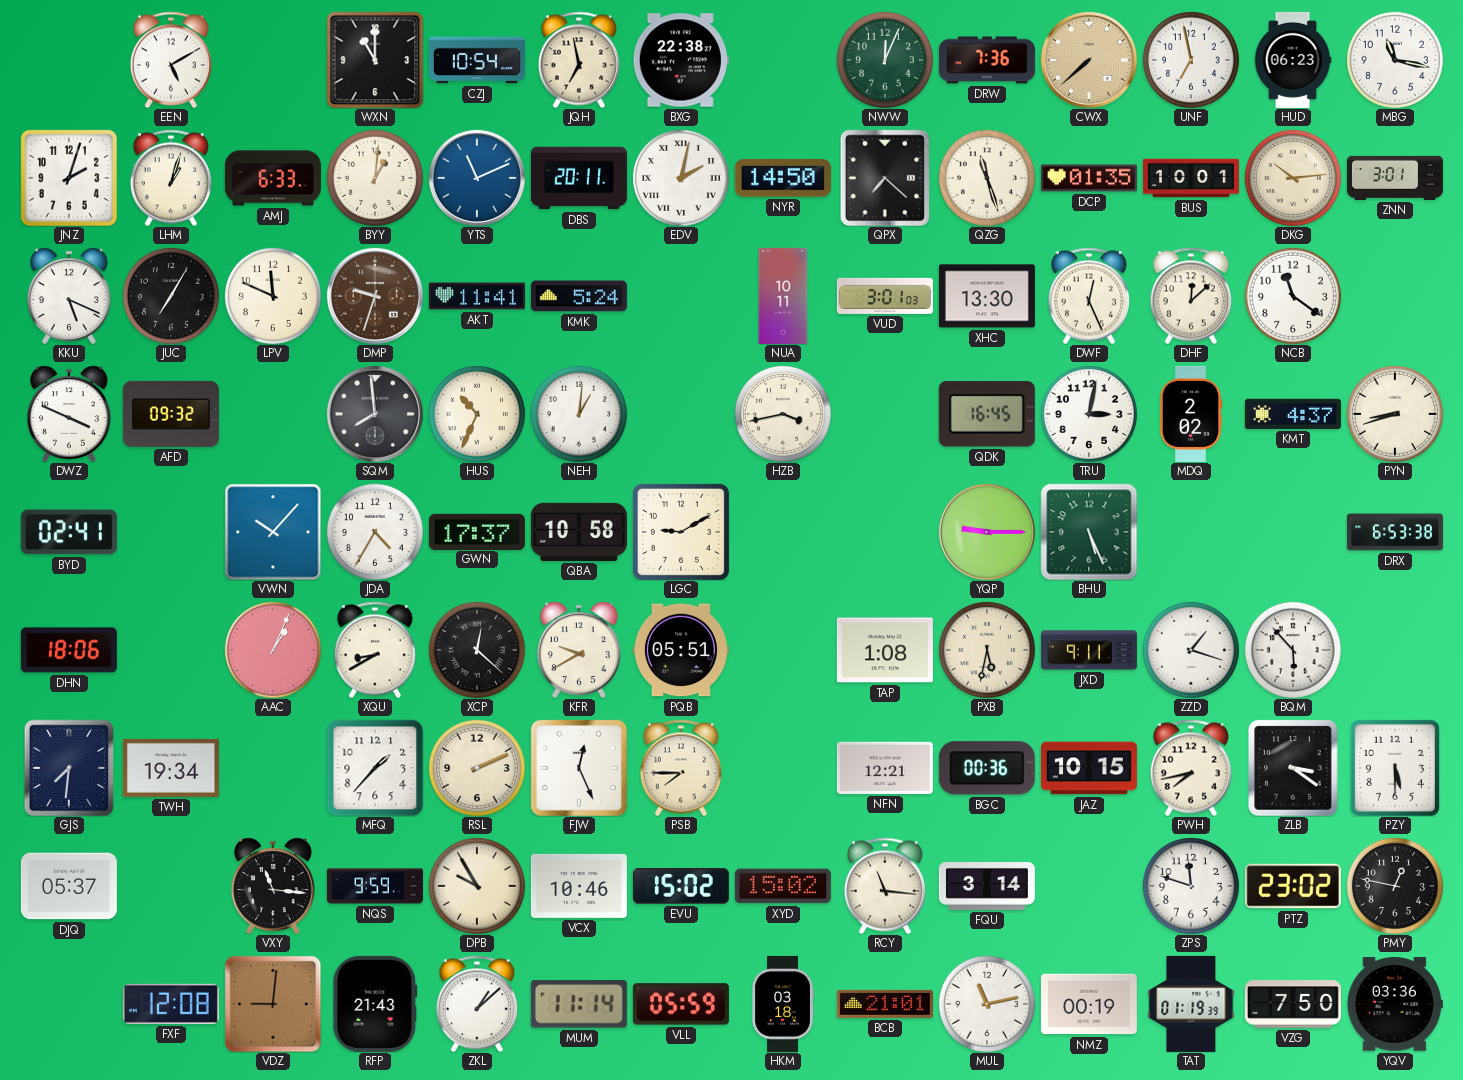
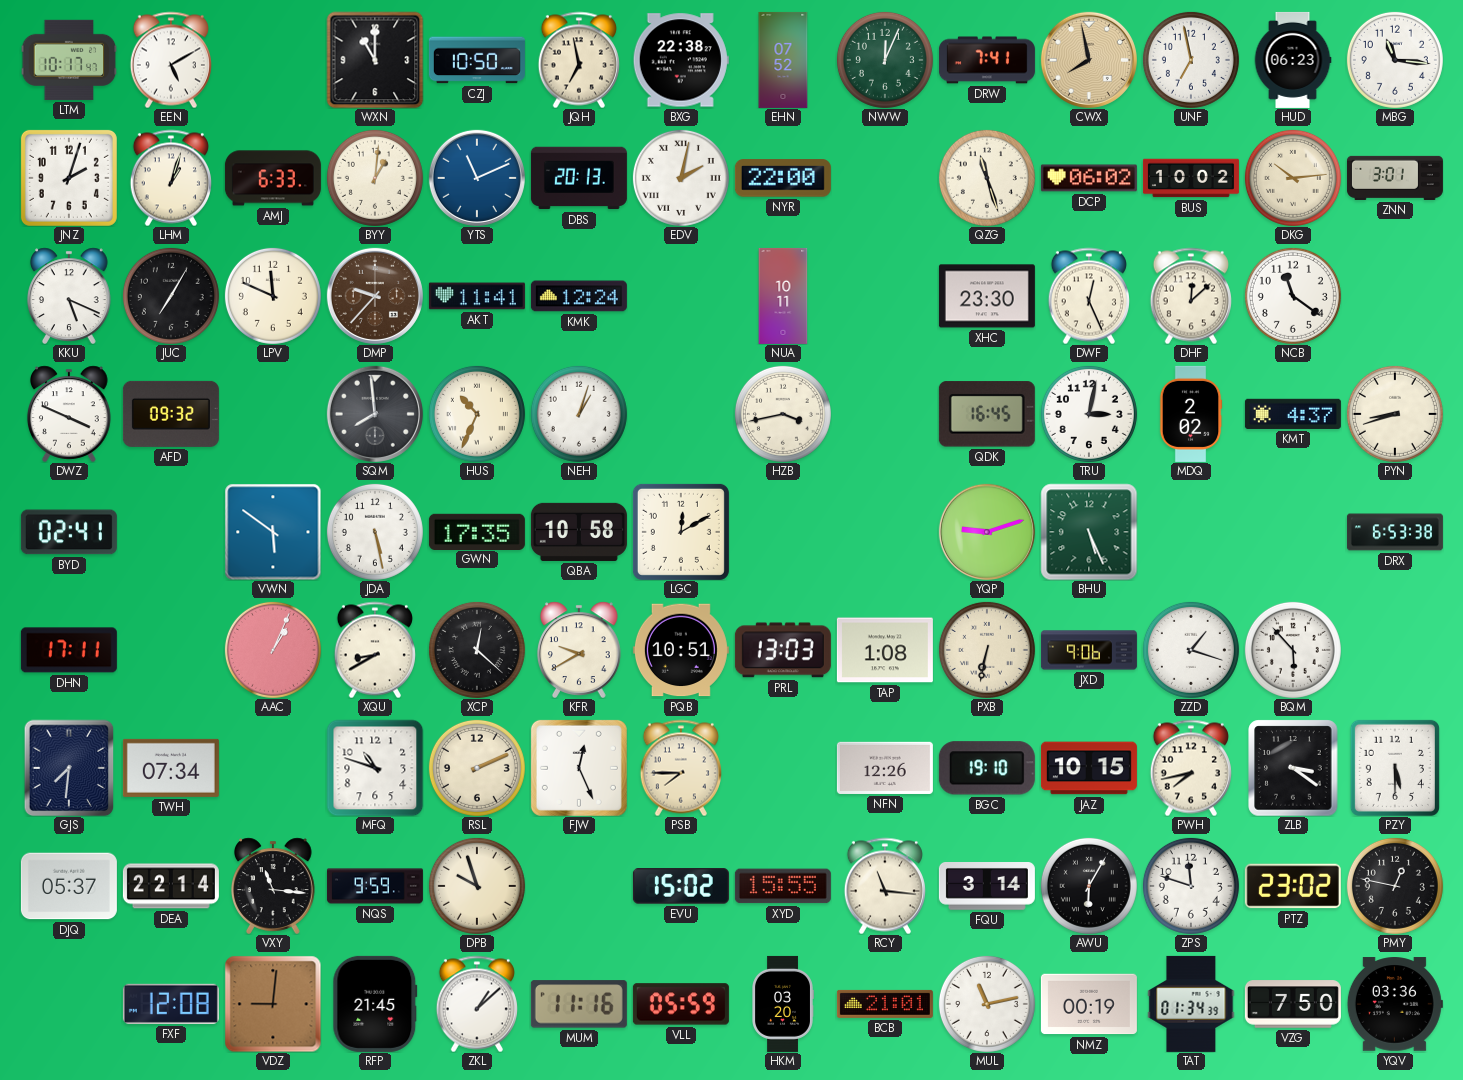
LTM: none -> 10:17
CZJ: 10:54 -> 10:50
EHN: none -> 07:52
DRW: 7:36 -> 7:41
CWX: 7:38 -> 7:58
MBG: 11:17 -> 11:16
DBS: 20:11 -> 20:13
NYR: 14:50 -> 22:00
QPX: 7:22 -> none
DCP: 01:35 -> 06:02
BUS: 10:01 -> 10:02
DMP: 9:33 -> 9:37
KMK: 5:24 -> 12:24
VUD: 3:01 -> none
XHC: 13:30 -> 23:30
NEH: 1:01 -> 1:03
VWN: 10:07 -> 5:51
JDA: 4:35 -> 5:28
GWN: 17:37 -> 17:35
LGC: 9:10 -> 12:10
YQP: 9:15 -> 9:12
DHN: 18:06 -> 17:11
PQB: 05:51 -> 10:51
PRL: none -> 13:03
PXB: 5:32 -> 6:32
JXD: 9:11 -> 9:06
TWH: 19:34 -> 07:34
MFQ: 1:37 -> 10:48
NFN: 12:21 -> 12:26
BGC: 00:36 -> 19:10
DEA: none -> 22:14
DPB: 9:55 -> 9:57
VCX: 10:46 -> none
XYD: 15:02 -> 15:55
AWU: none -> 6:05
RFP: 21:43 -> 21:45
MUM: 11:14 -> 11:16
HKM: 03:18 -> 03:20
TAT: 01:19 -> 01:34
